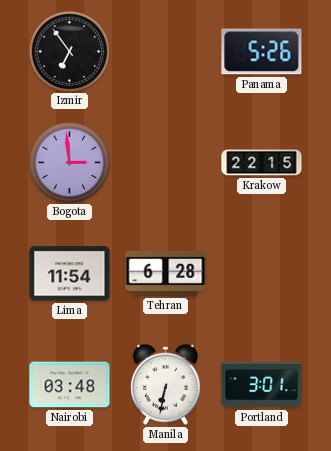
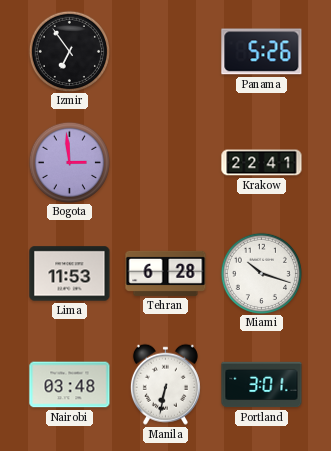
Krakow: 22:15 -> 22:41
Lima: 11:54 -> 11:53
Miami: none -> 10:18
